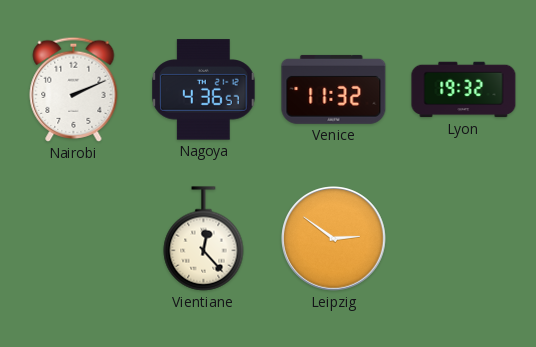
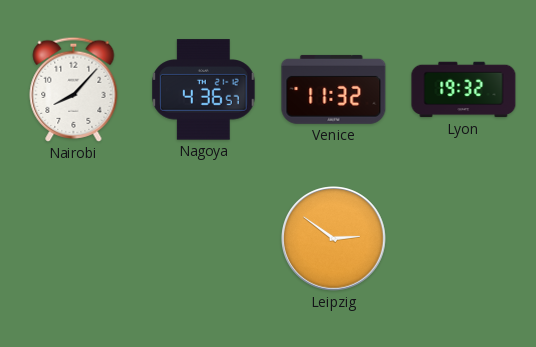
Nairobi: 2:11 -> 8:07
Vientiane: 12:23 -> none
